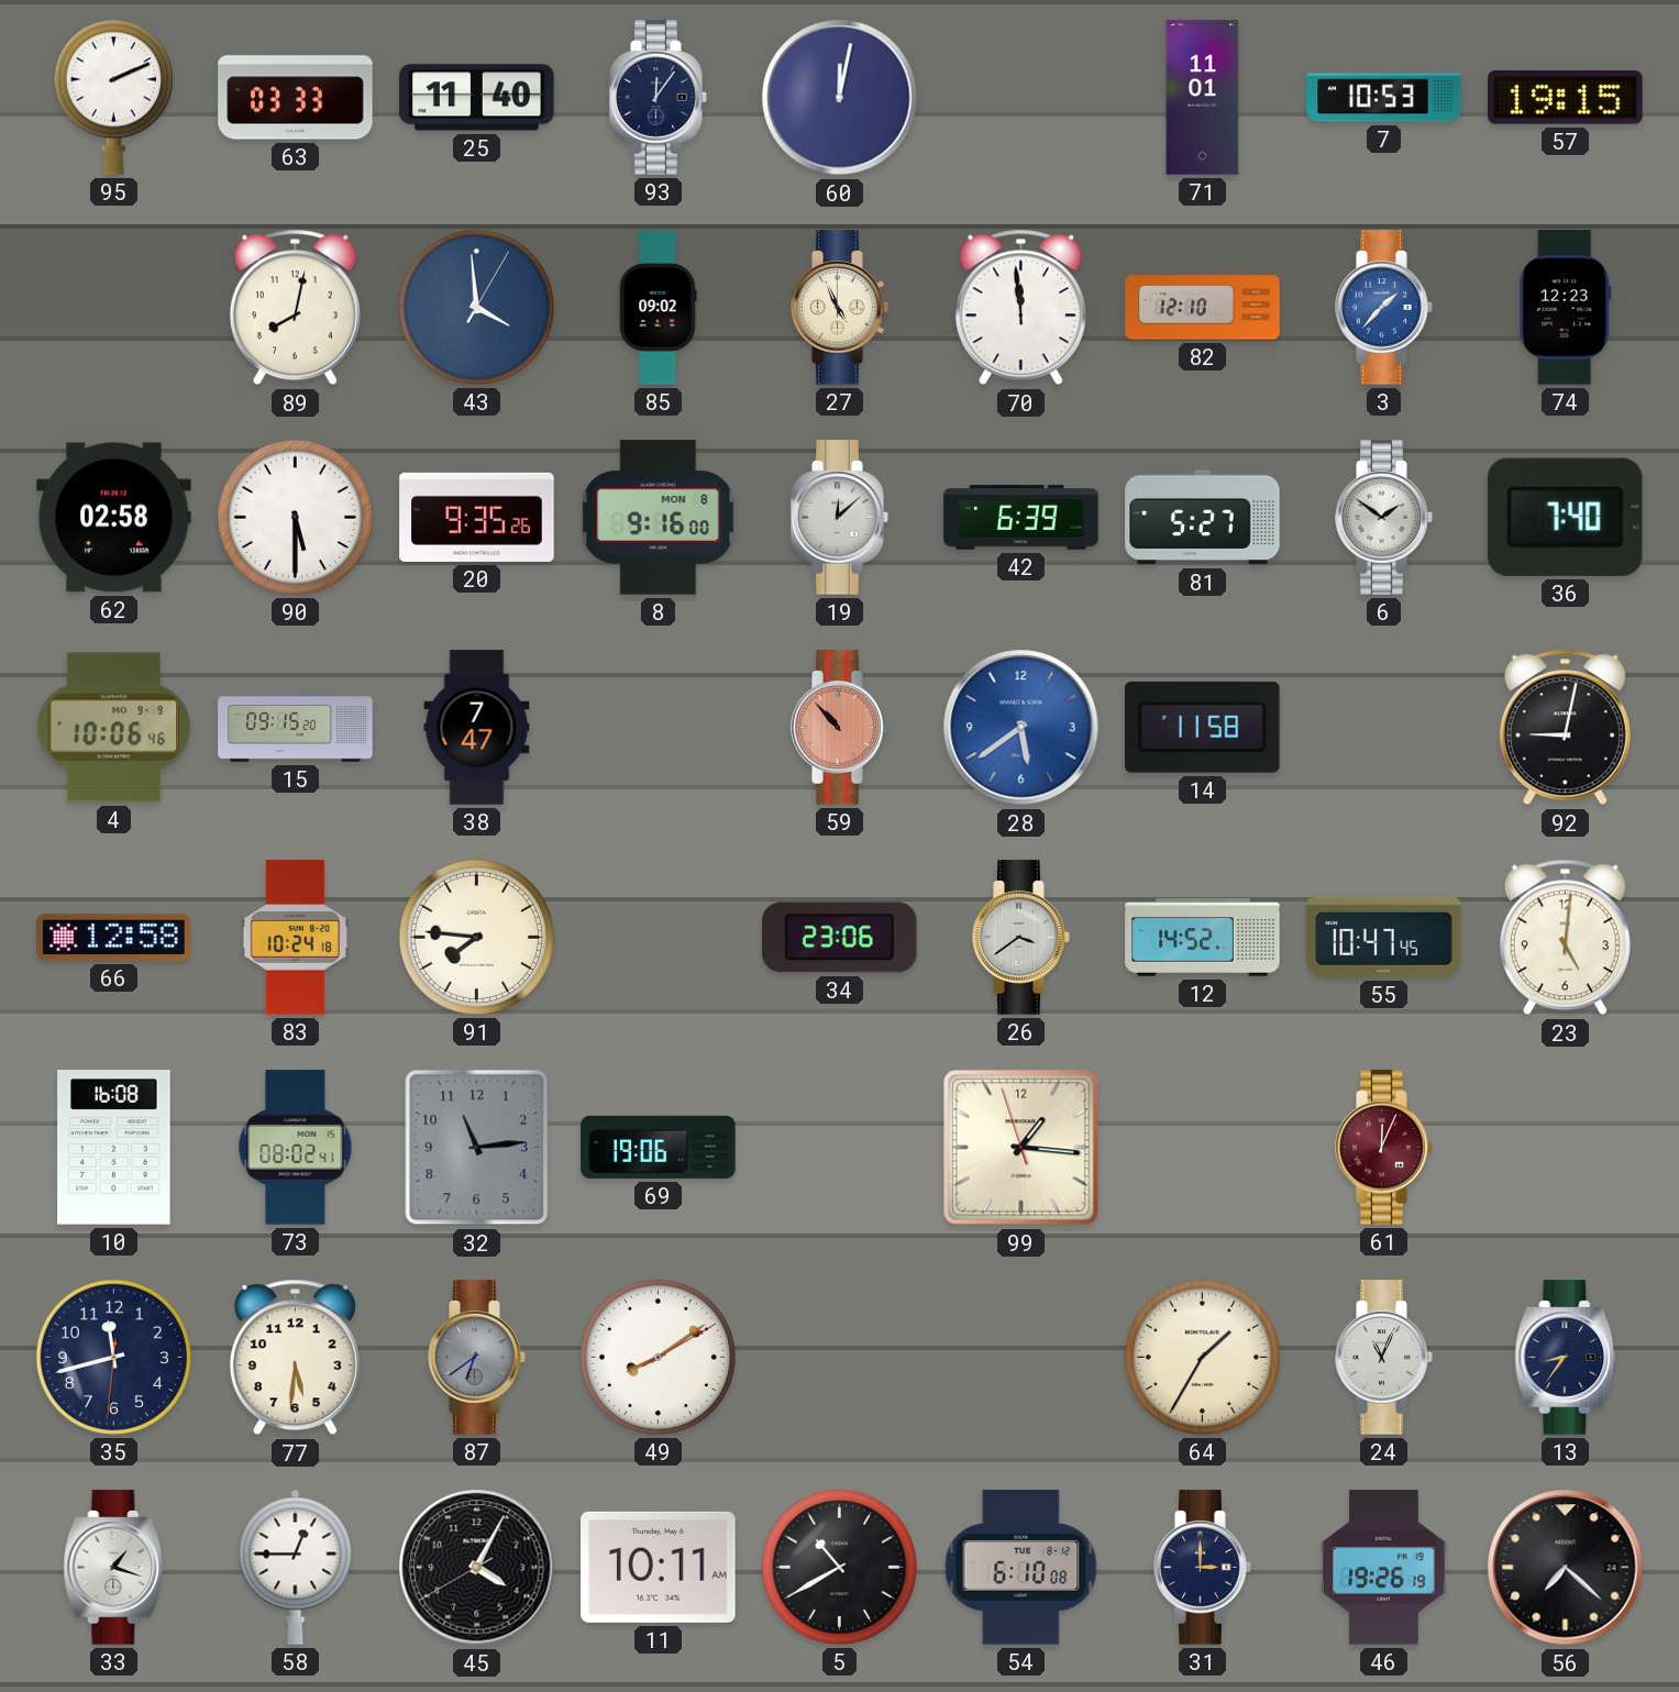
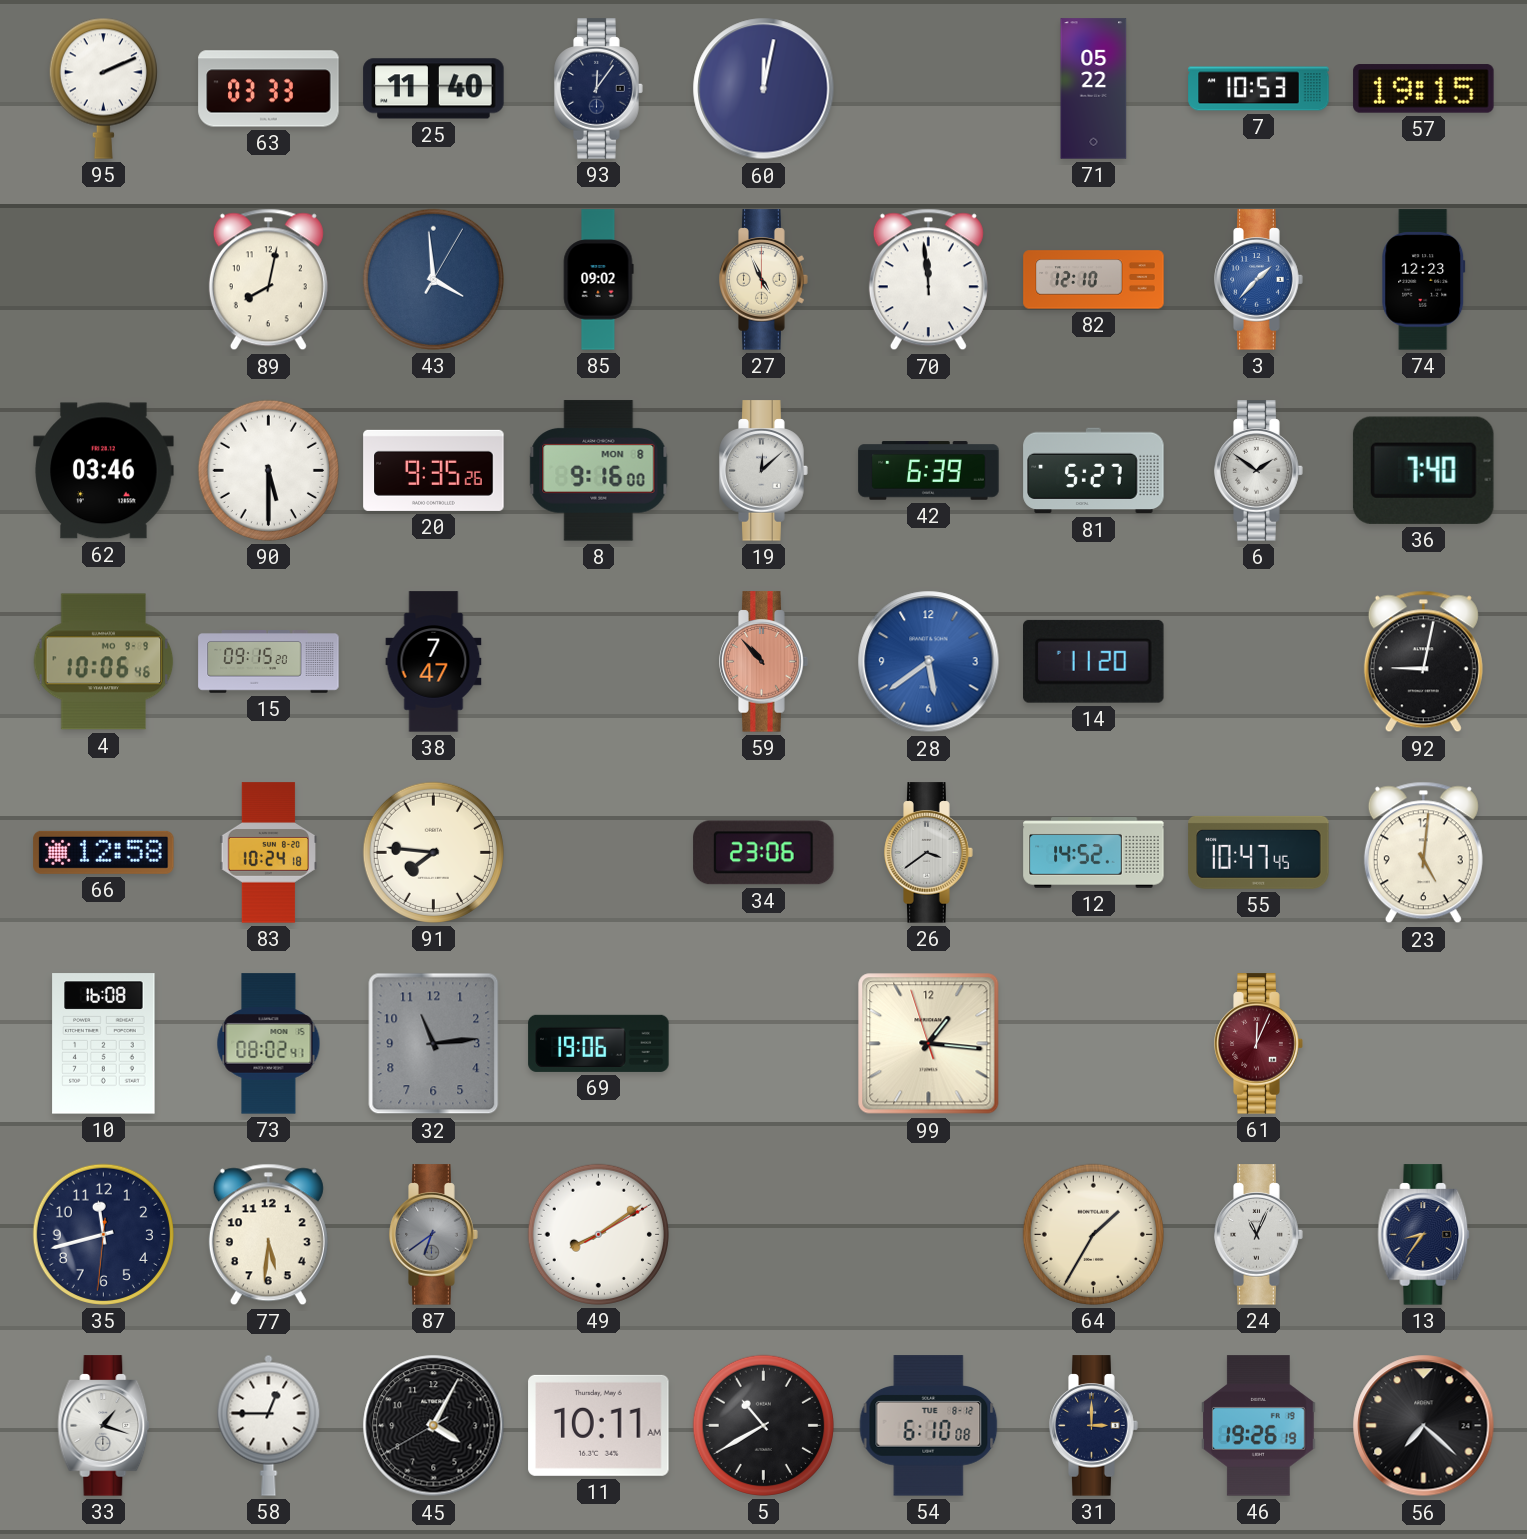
71: 11:01 -> 05:22
62: 02:58 -> 03:46
14: 11:58 -> 11:20
